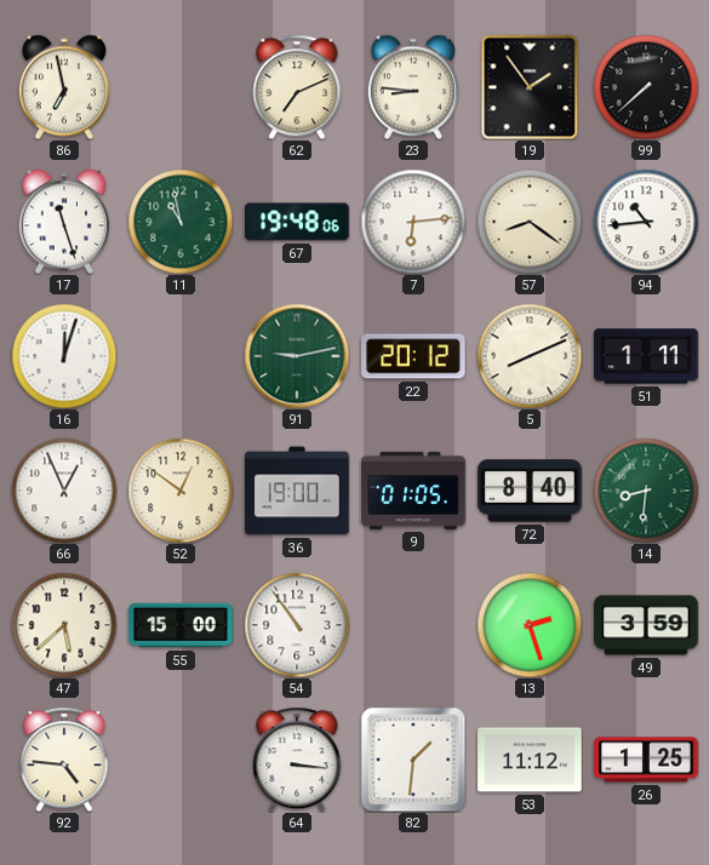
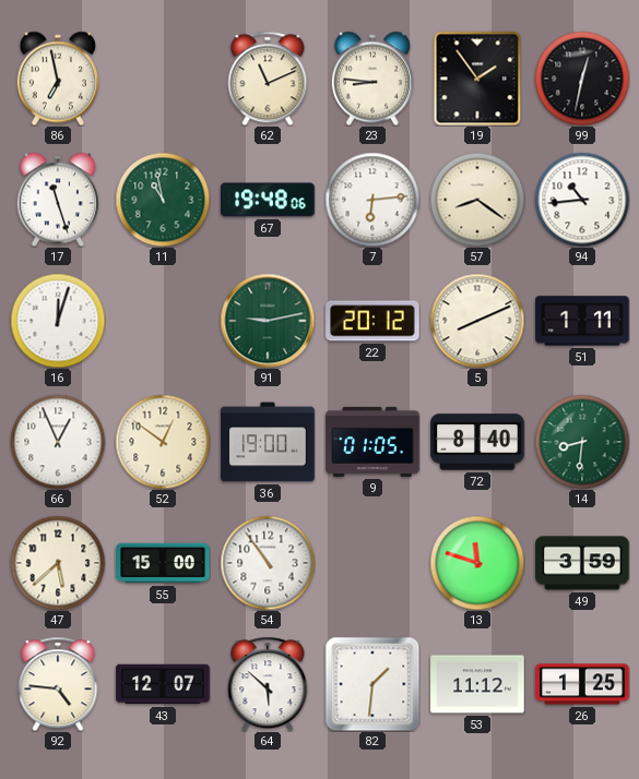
62: 7:11 -> 11:11
99: 7:38 -> 12:32
13: 2:27 -> 11:48
43: none -> 12:07
64: 3:16 -> 5:52
